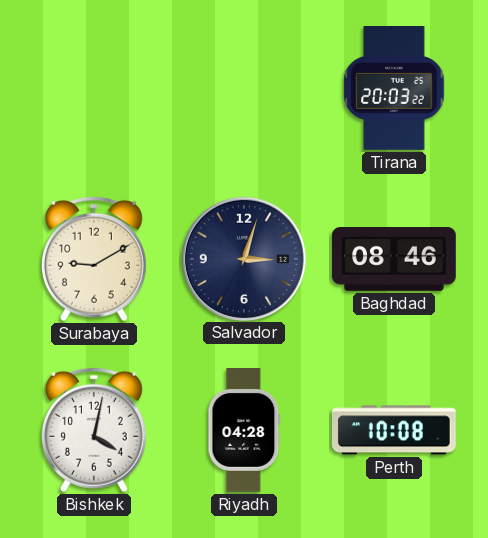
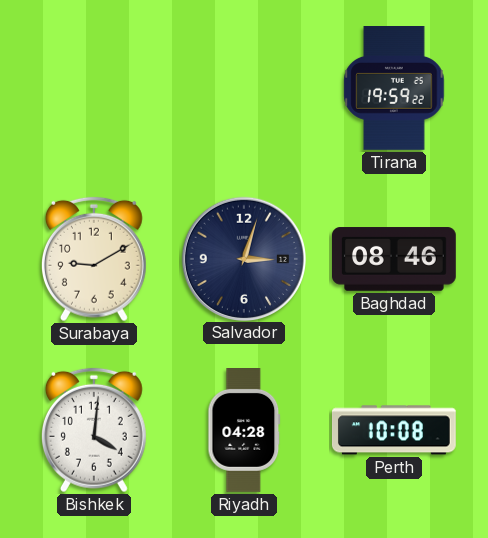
Tirana: 20:03 -> 19:59
Bishkek: 4:02 -> 4:01
